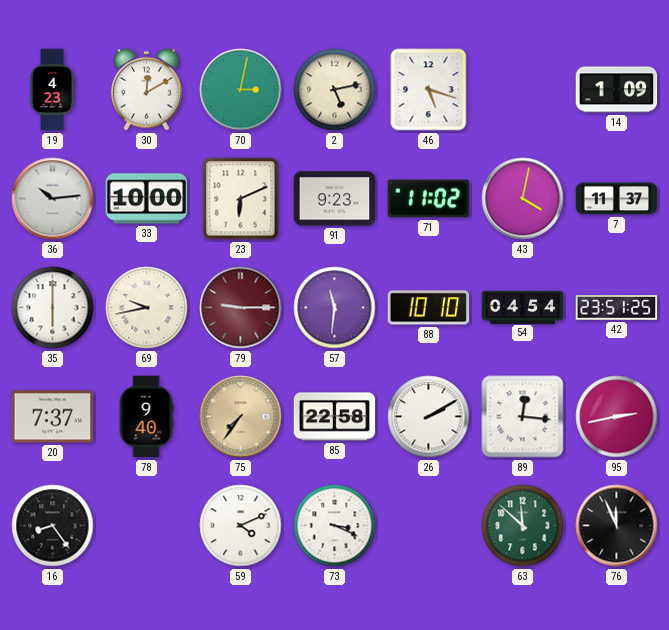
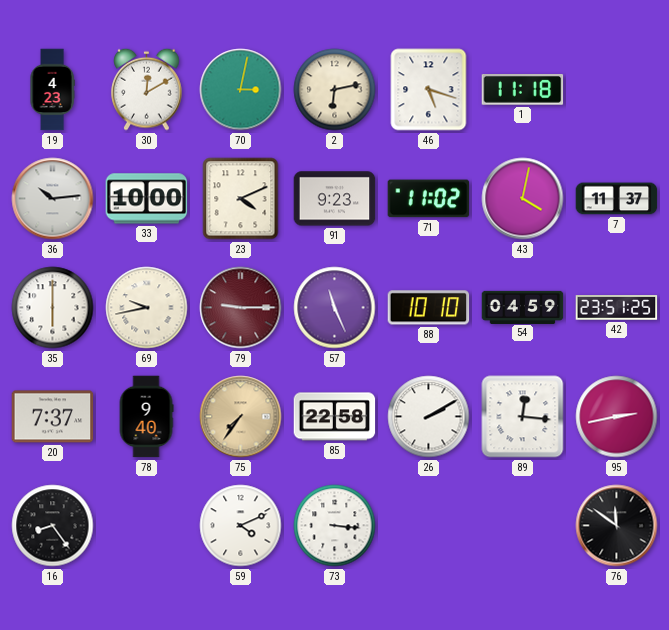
2: 5:13 -> 6:13
1: none -> 11:18
14: 1:09 -> none
23: 6:11 -> 4:11
57: 11:31 -> 11:26
54: 04:54 -> 04:59
73: 3:19 -> 3:16
63: 11:52 -> none
76: 11:56 -> 11:51
